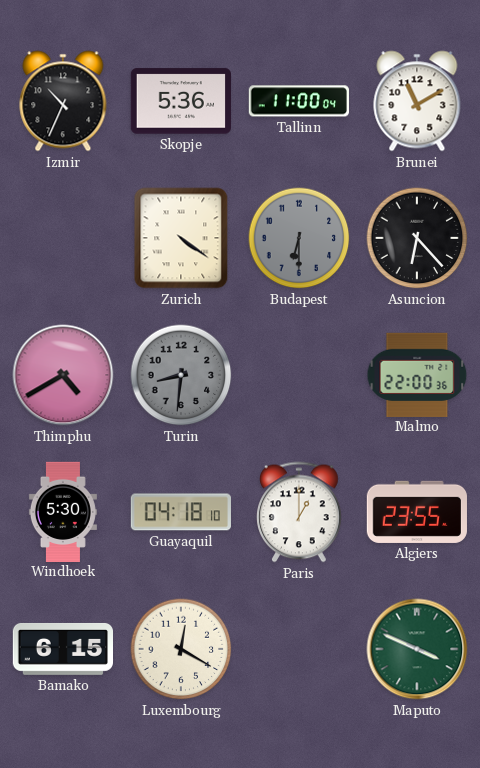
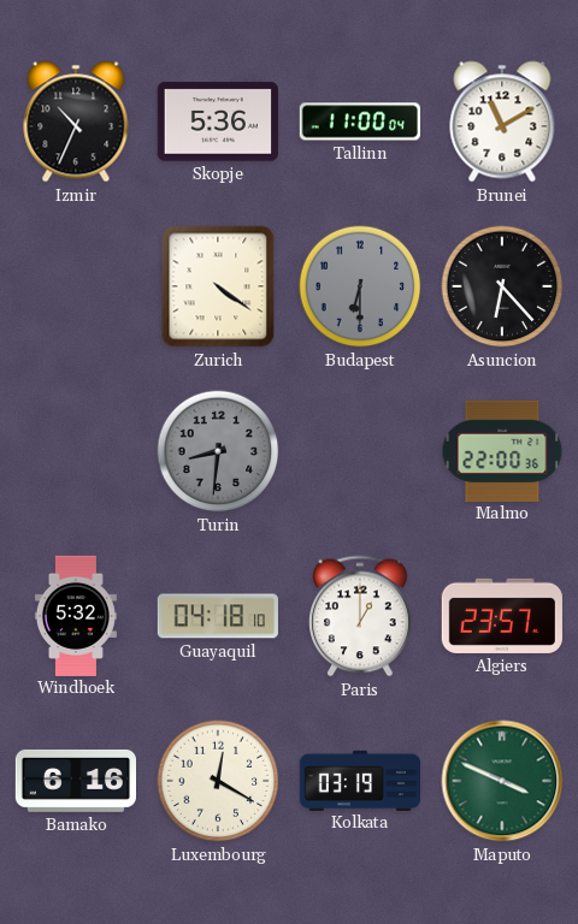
Thimphu: 4:40 -> none
Windhoek: 5:30 -> 5:32
Algiers: 23:55 -> 23:57
Bamako: 6:15 -> 6:16
Kolkata: none -> 03:19
